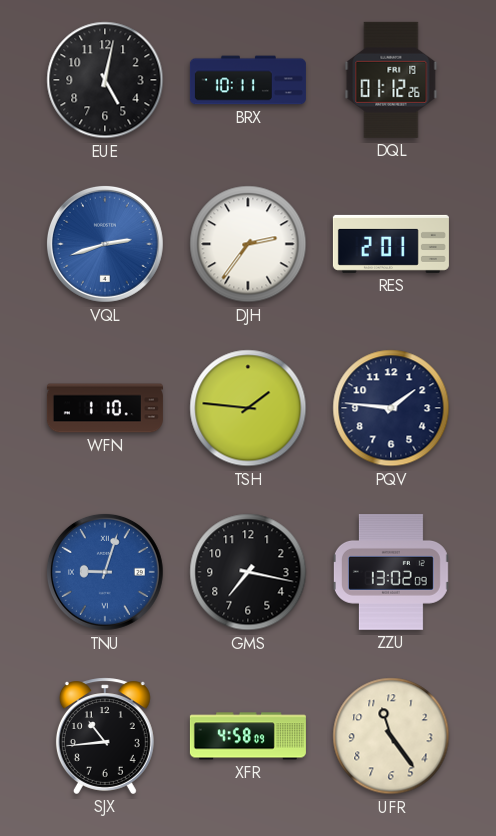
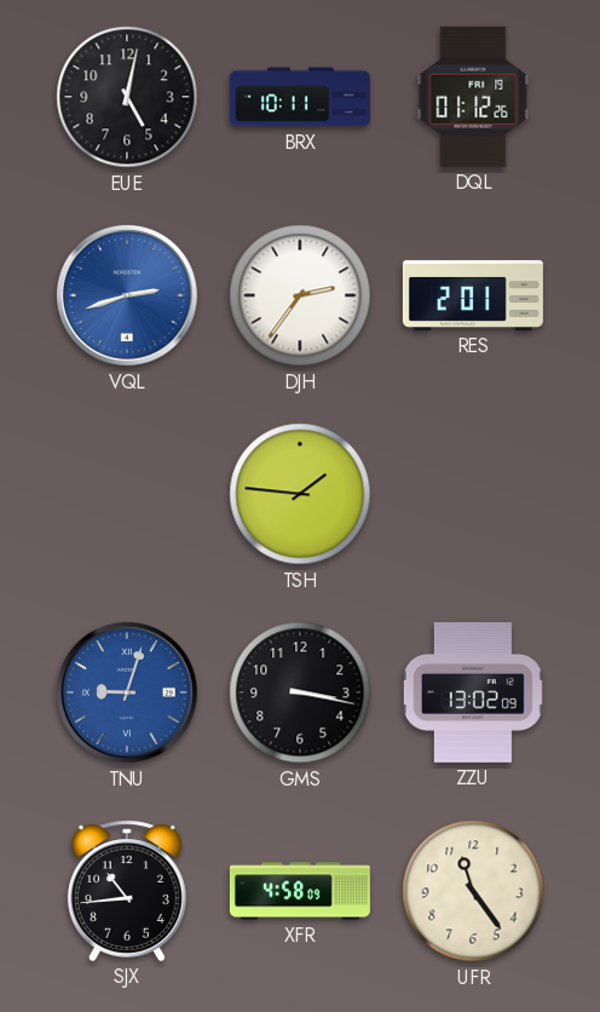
WFN: 1:10 -> none
PQV: 1:46 -> none
GMS: 7:17 -> 3:17
